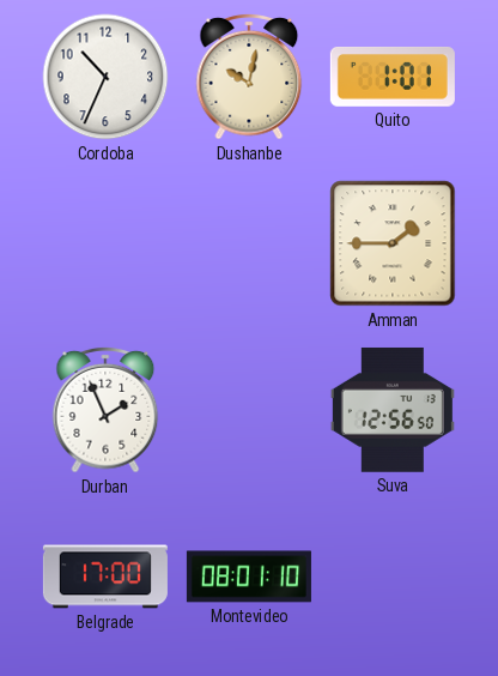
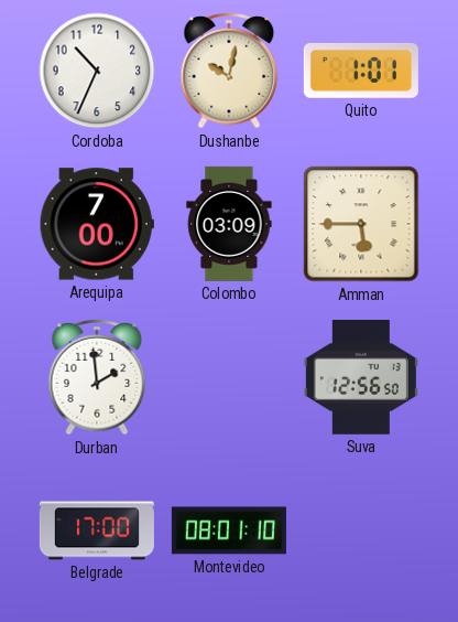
Arequipa: none -> 7:00
Colombo: none -> 03:09
Amman: 1:45 -> 5:45
Durban: 1:56 -> 1:59
